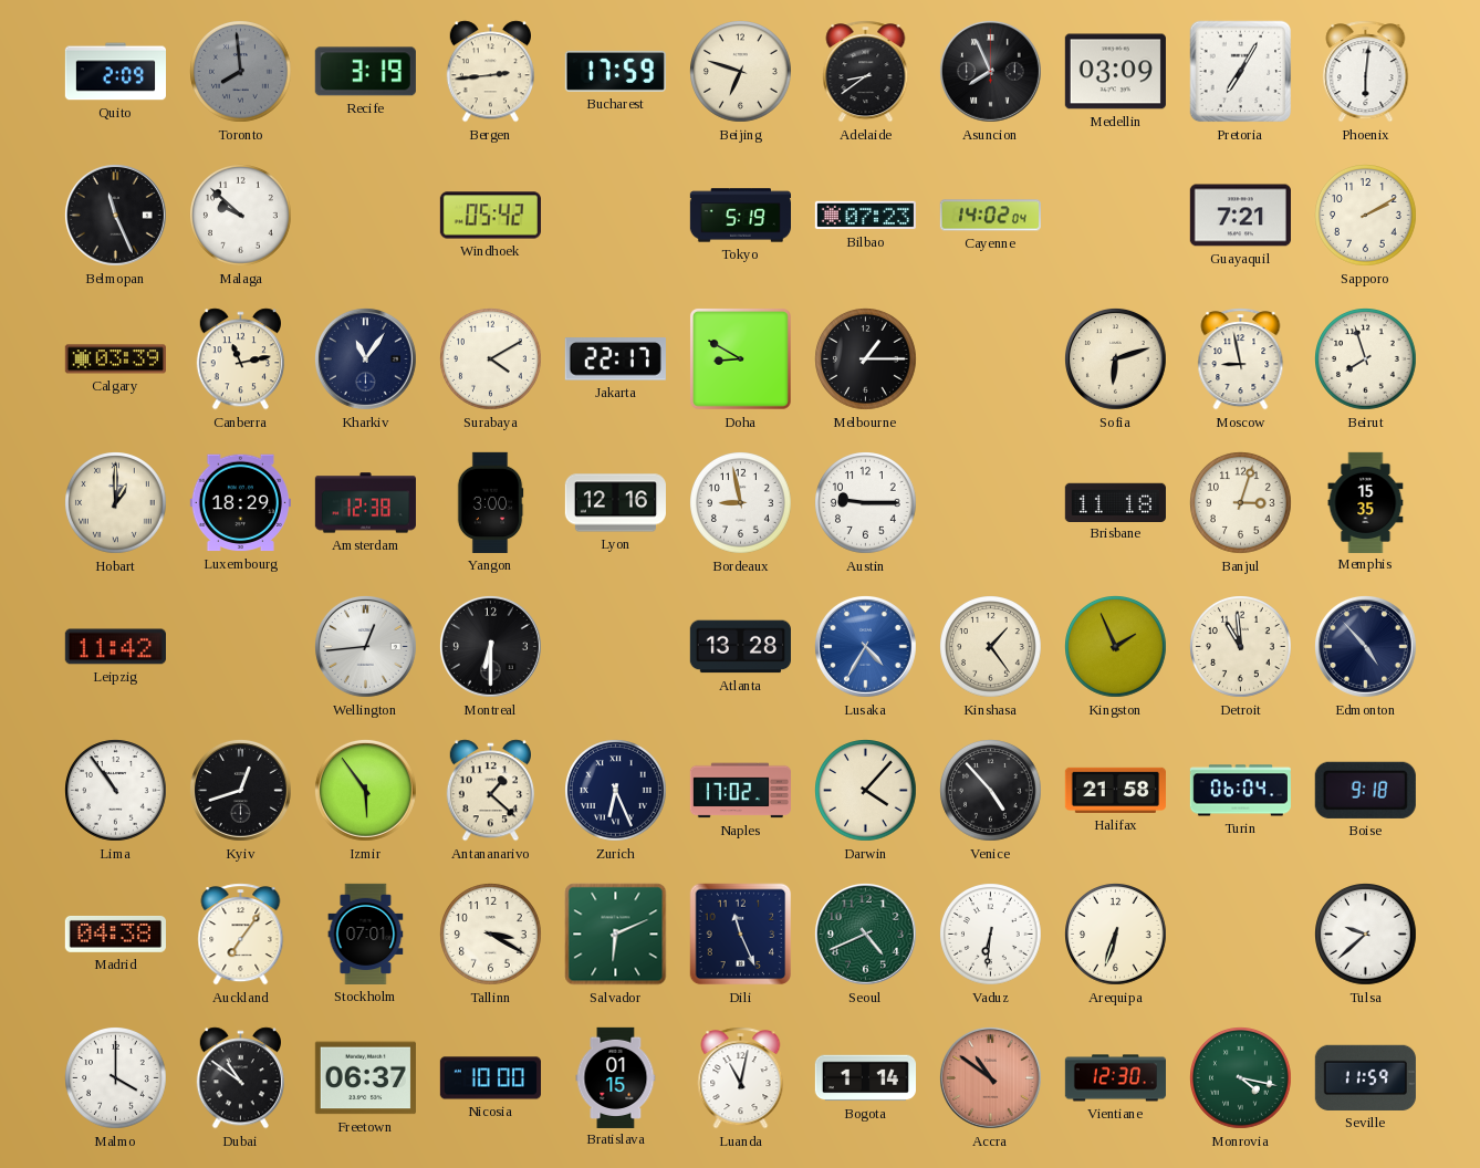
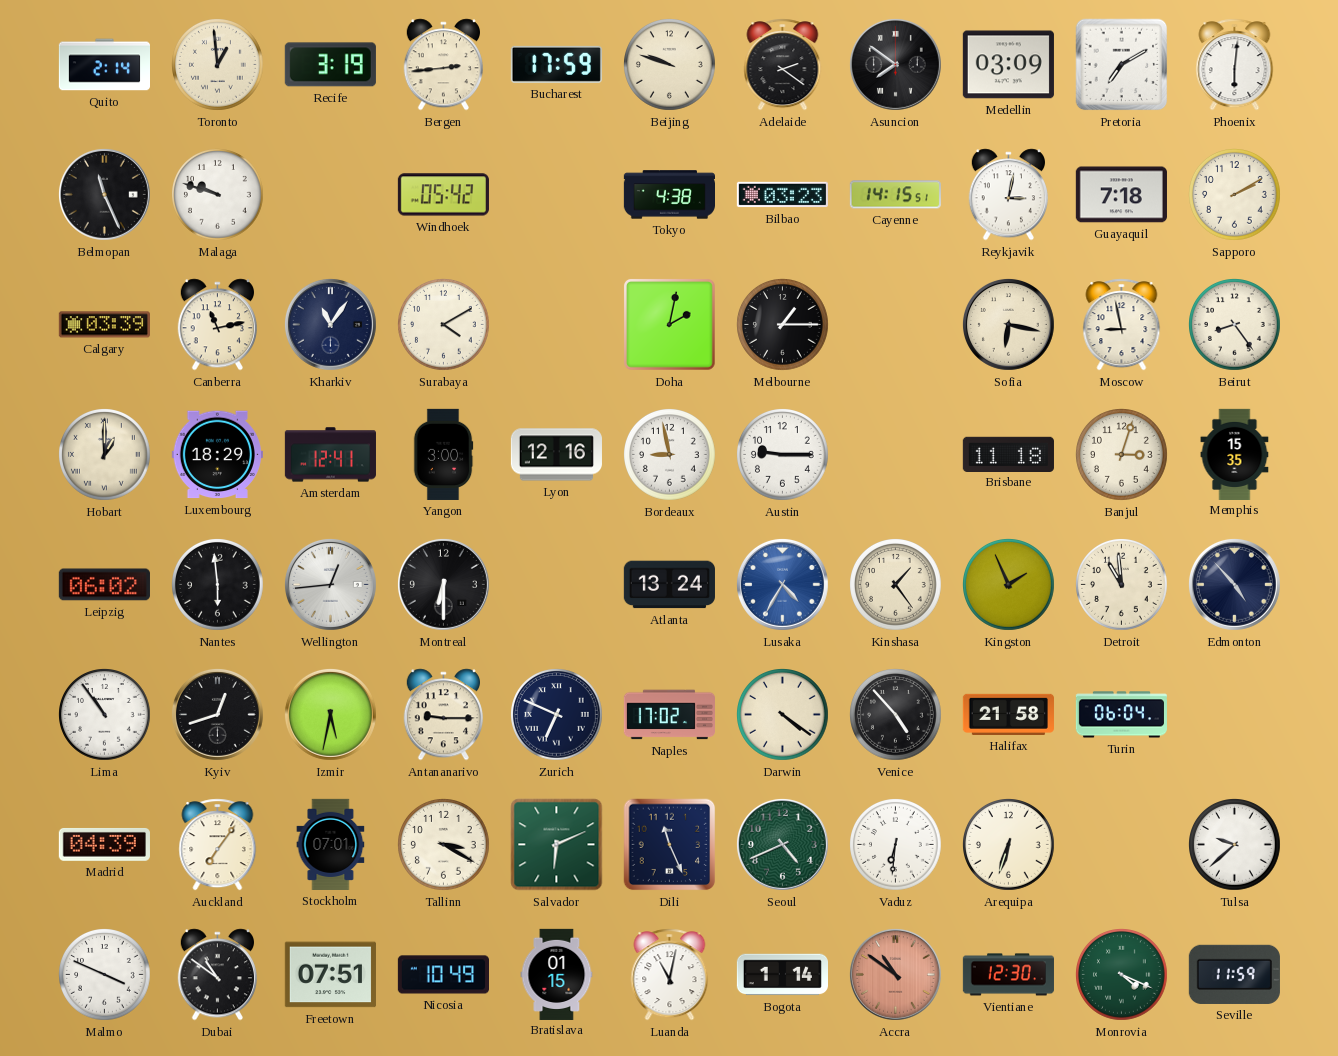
Quito: 2:09 -> 2:14
Toronto: 7:59 -> 12:59
Toronto dial: grey -> cream
Beijing: 6:48 -> 9:48
Adelaide: 8:39 -> 2:21
Asuncion: 7:56 -> 7:51
Pretoria: 7:05 -> 7:10
Malaga: 9:52 -> 9:48
Tokyo: 5:19 -> 4:38
Bilbao: 07:23 -> 03:23
Cayenne: 14:02 -> 14:15
Reykjavik: none -> 3:02
Guayaquil: 7:21 -> 7:18
Jakarta: 22:17 -> none
Doha: 8:50 -> 2:02
Sofia: 6:12 -> 6:17
Beirut: 7:57 -> 8:24
Amsterdam: 12:38 -> 12:41
Leipzig: 11:42 -> 06:02
Nantes: none -> 5:59
Atlanta: 13:28 -> 13:24
Izmir: 5:54 -> 5:32
Antananarivo: 1:22 -> 9:15
Zurich: 6:26 -> 6:49
Darwin: 4:07 -> 4:21
Boise: 9:18 -> none
Madrid: 04:38 -> 04:39
Malmo: 4:00 -> 3:49
Freetown: 06:37 -> 07:51
Nicosia: 10:00 -> 10:49
Monrovia: 4:17 -> 4:19
